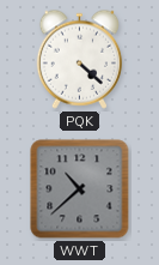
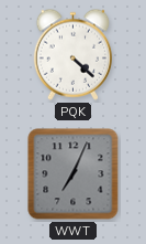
WWT: 10:38 -> 7:04
